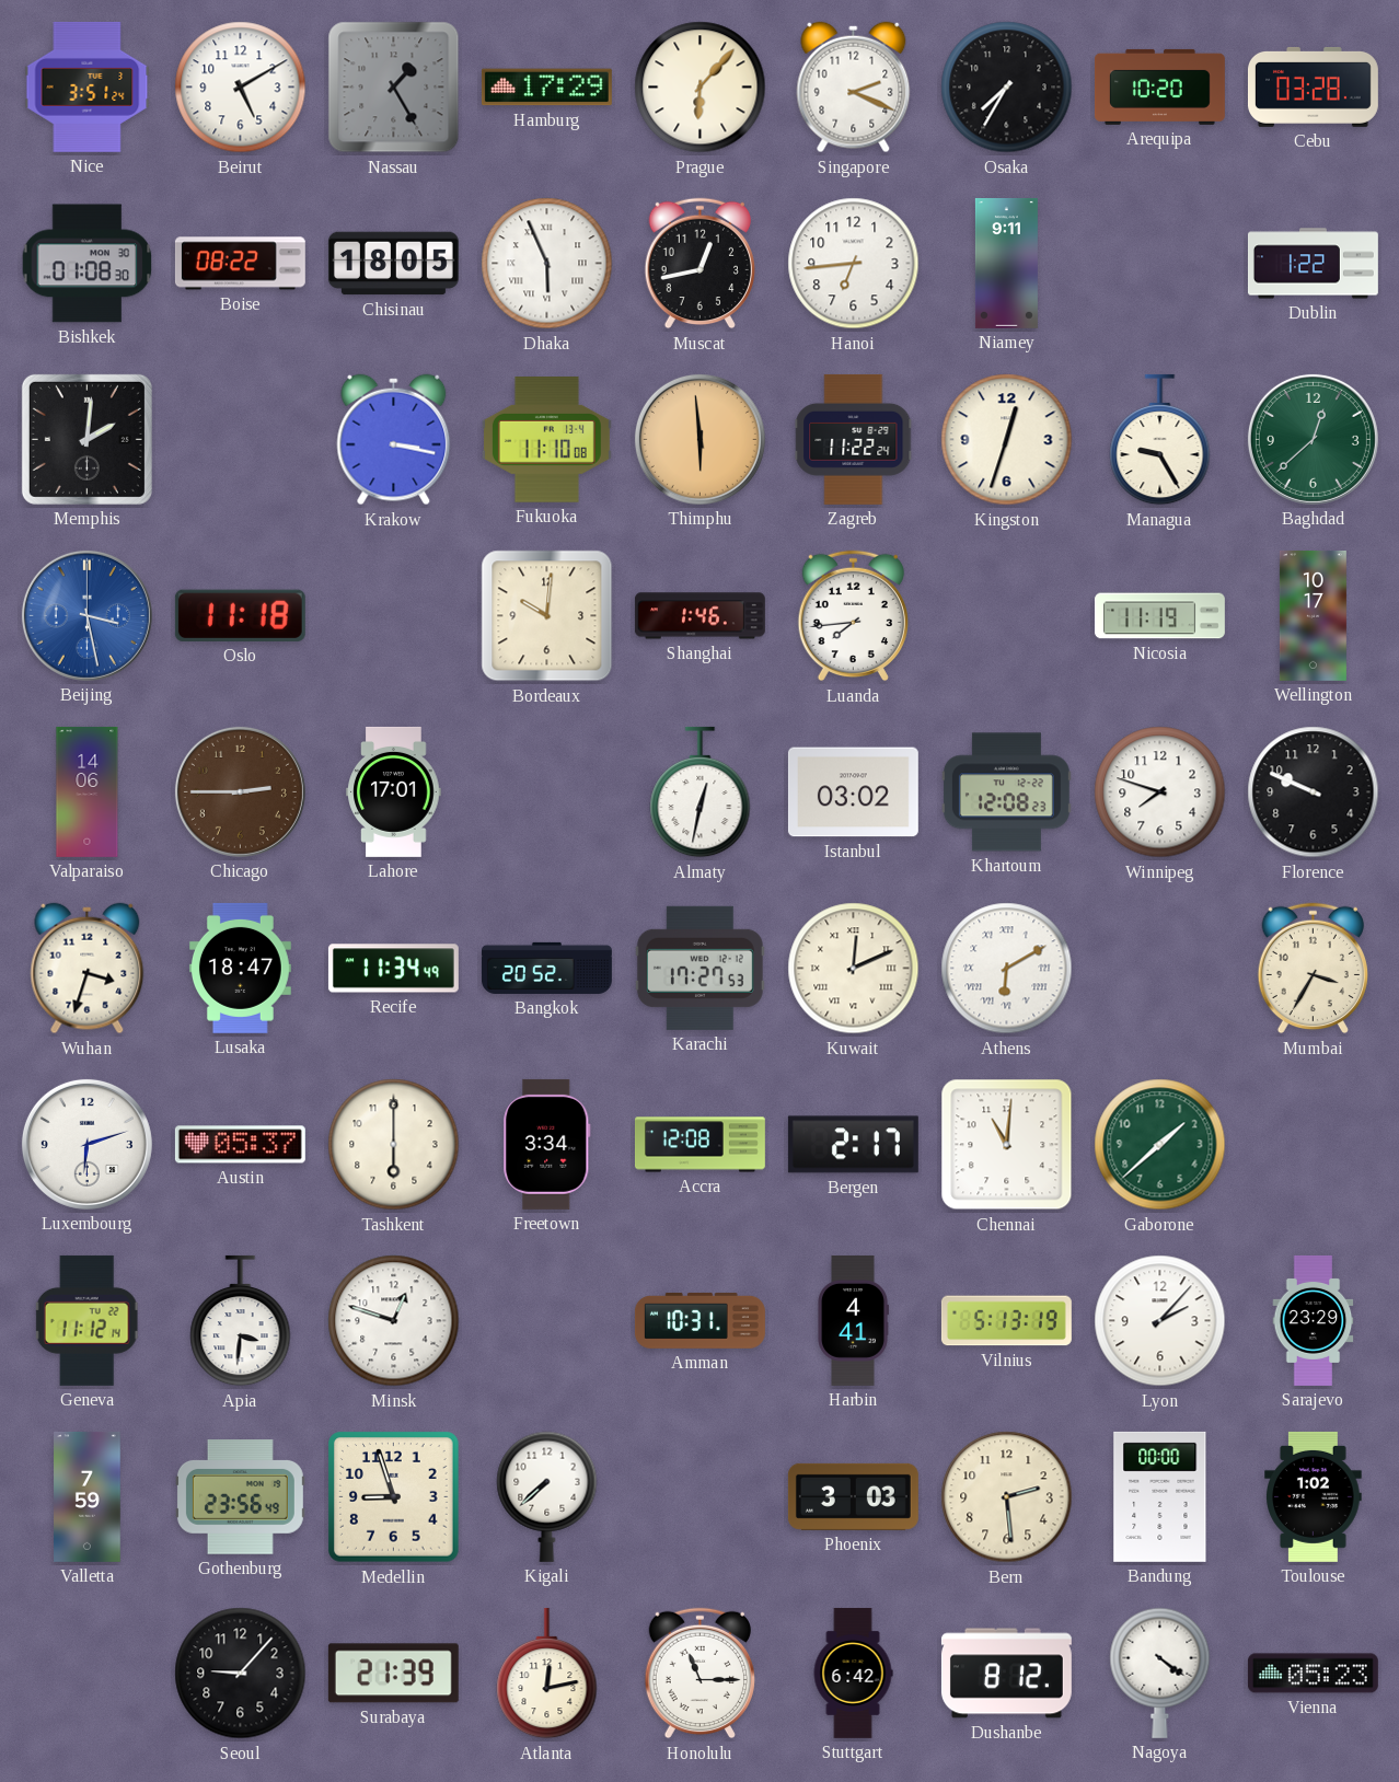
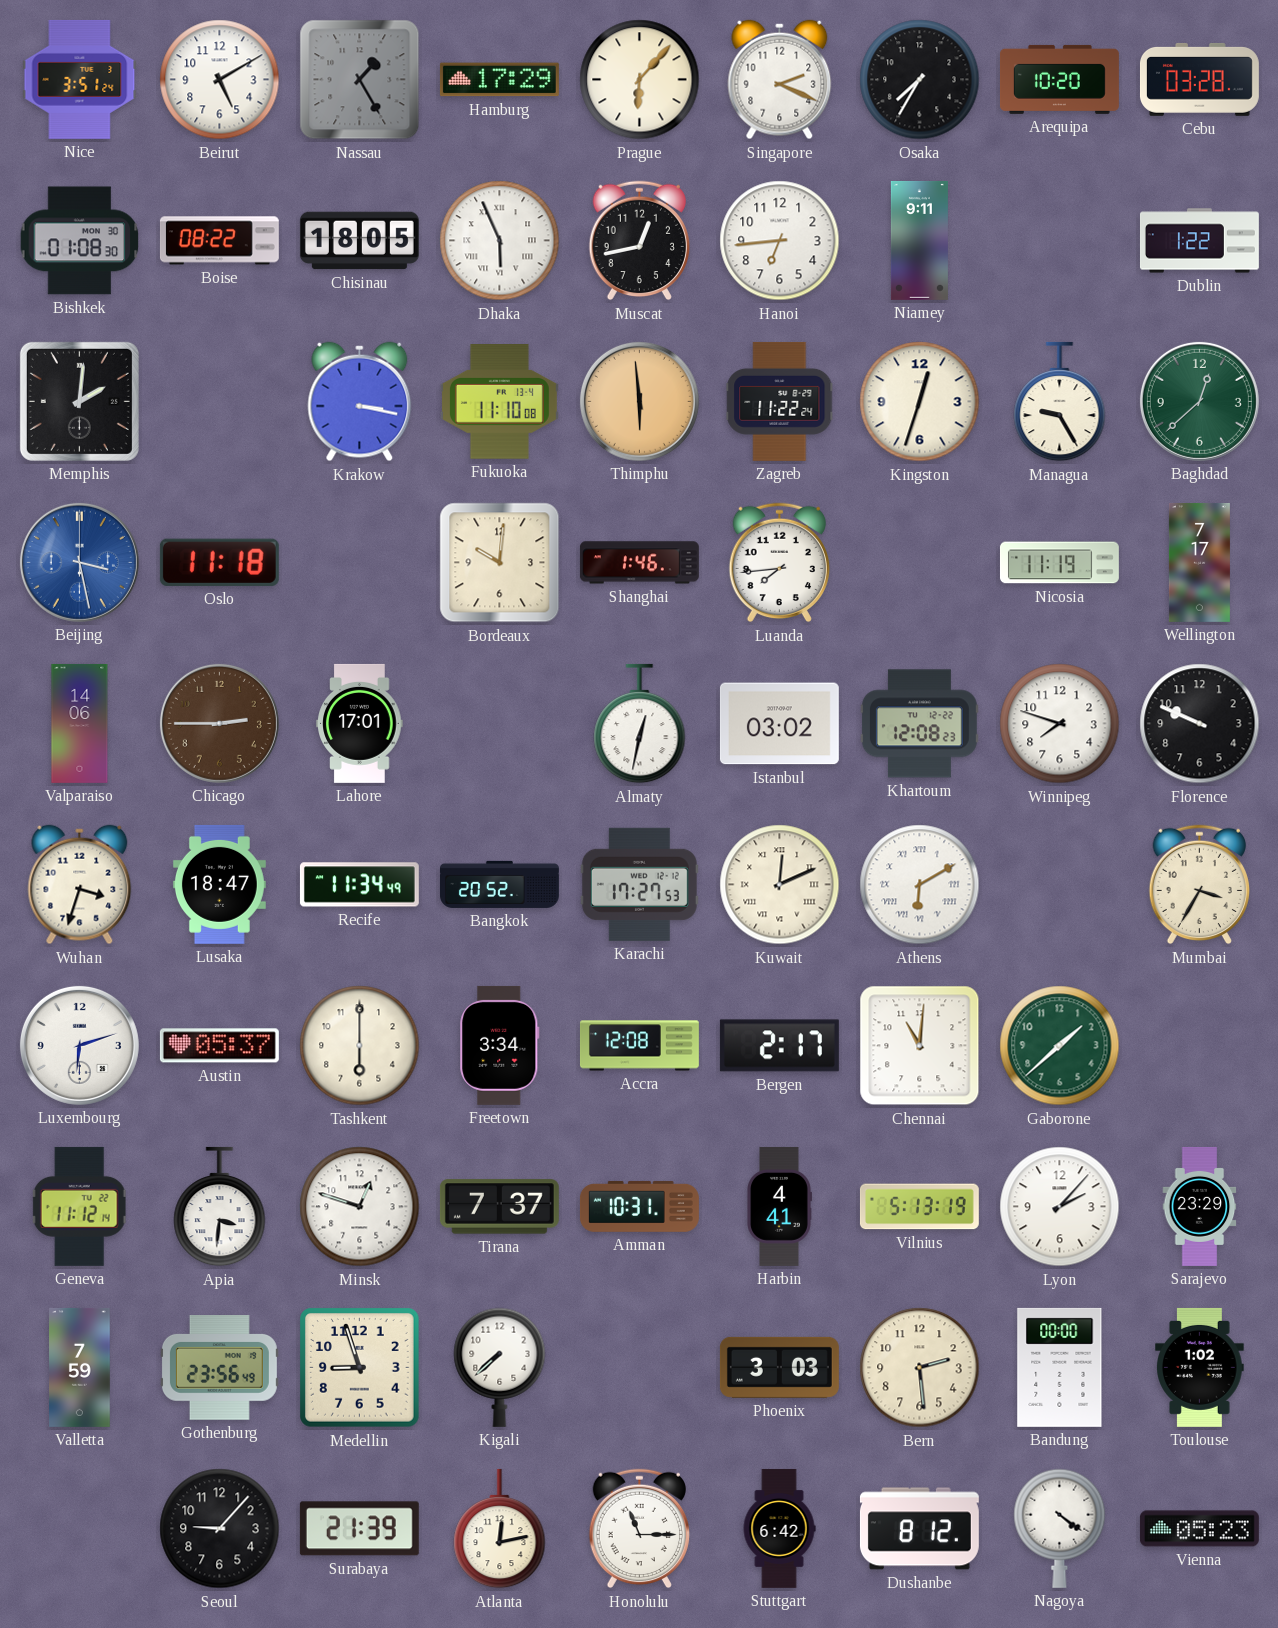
Wellington: 10:17 -> 7:17
Tirana: none -> 7:37
